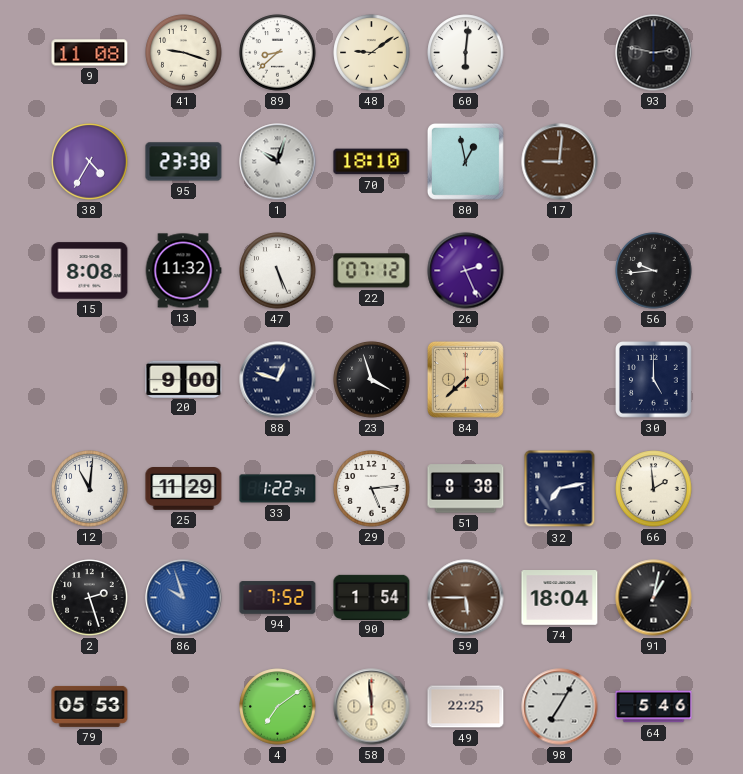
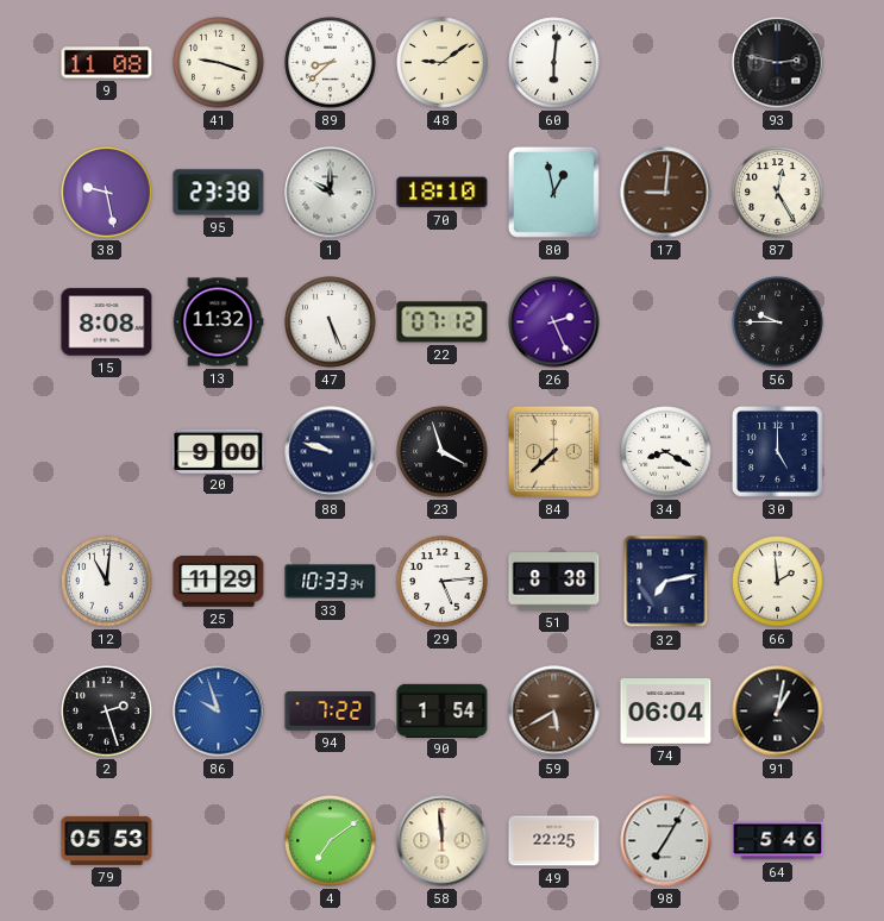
38: 4:35 -> 9:28
1: 10:03 -> 10:00
87: none -> 12:25
56: 9:44 -> 9:45
88: 12:48 -> 9:48
34: none -> 8:20
33: 1:22 -> 10:33
94: 7:52 -> 7:22
59: 5:45 -> 5:40
74: 18:04 -> 06:04
